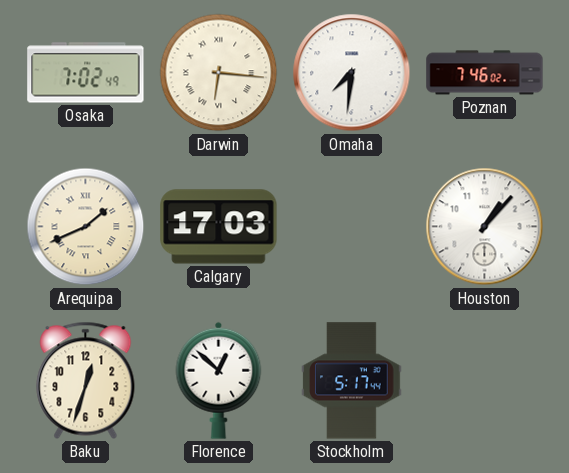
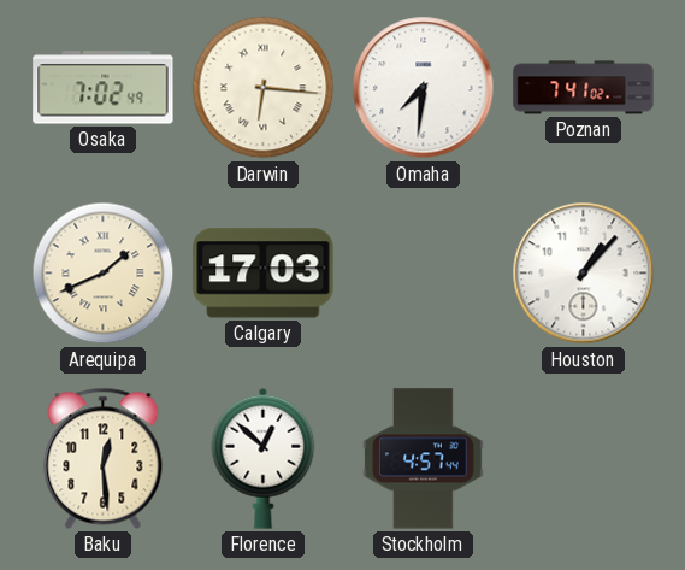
Poznan: 7:46 -> 7:41
Baku: 12:33 -> 12:29
Stockholm: 5:17 -> 4:57
